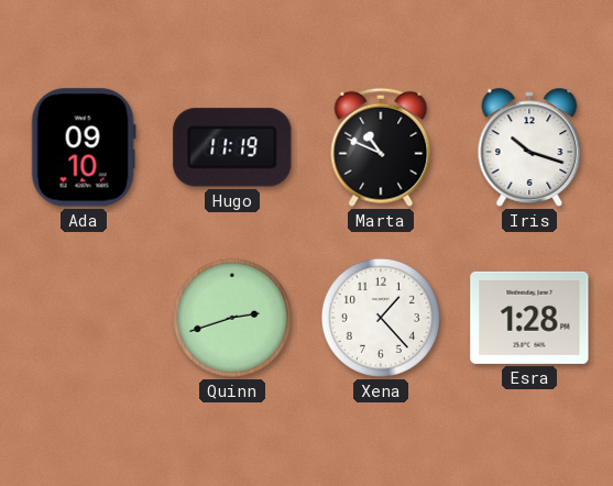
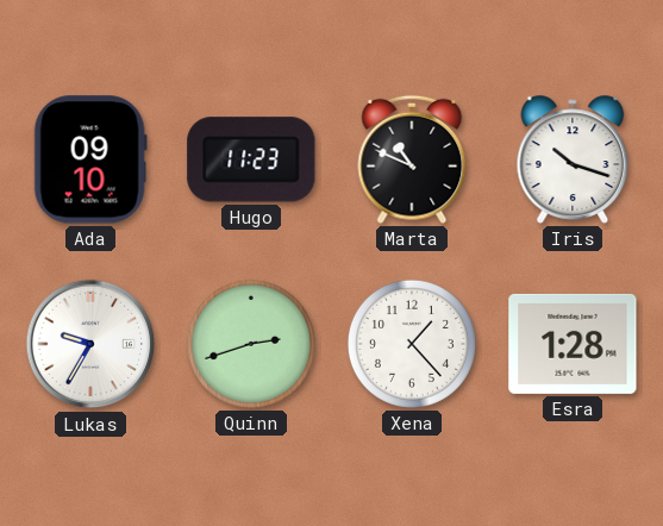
Hugo: 11:19 -> 11:23
Lukas: none -> 9:35
